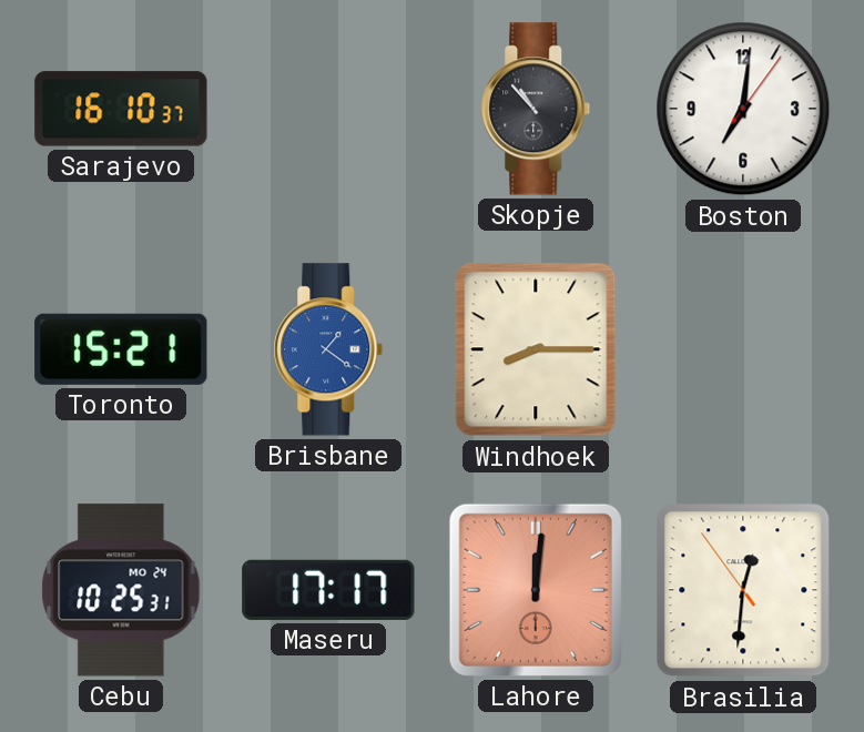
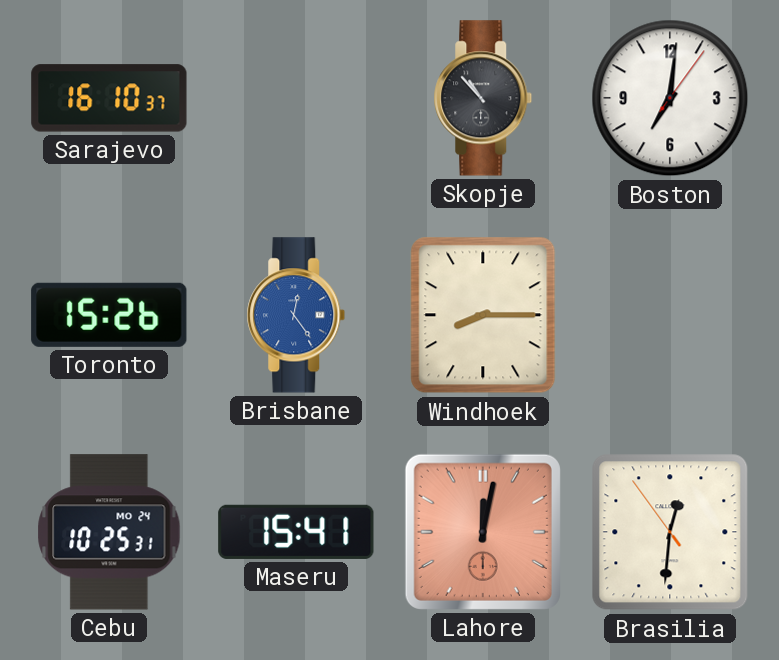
Toronto: 15:21 -> 15:26
Brisbane: 1:21 -> 12:24
Maseru: 17:17 -> 15:41
Lahore: 12:01 -> 12:02
